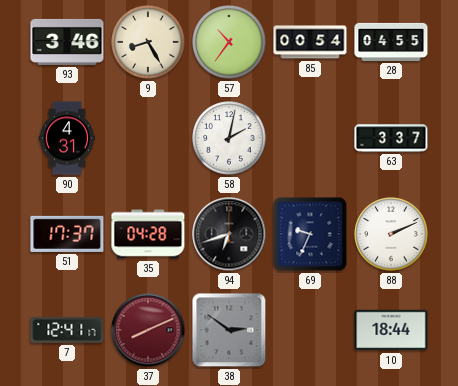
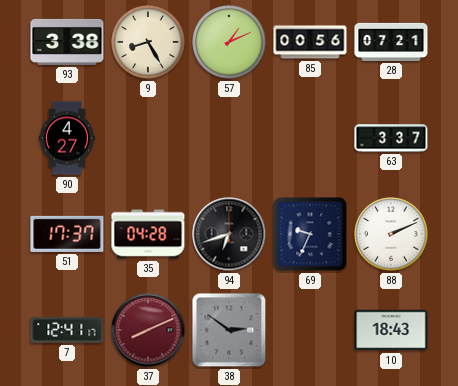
93: 3:46 -> 3:38
57: 10:36 -> 1:11
85: 00:54 -> 00:56
28: 04:55 -> 07:21
90: 4:31 -> 4:27
58: 2:02 -> none
10: 18:44 -> 18:43
